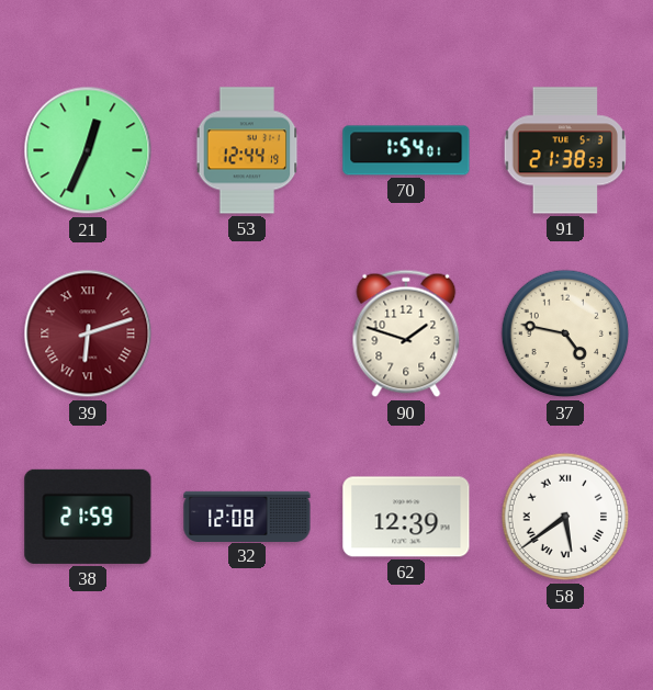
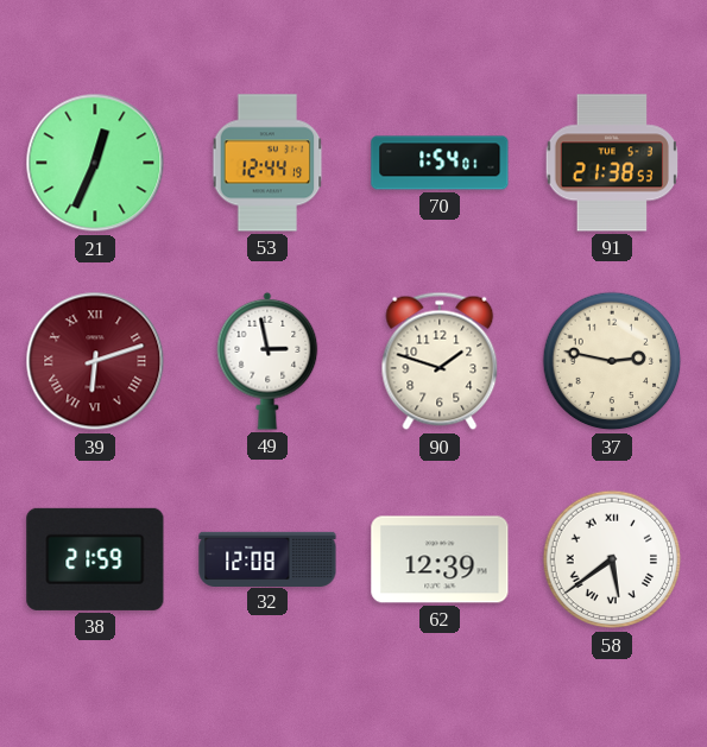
49: none -> 2:58
37: 4:47 -> 2:47
